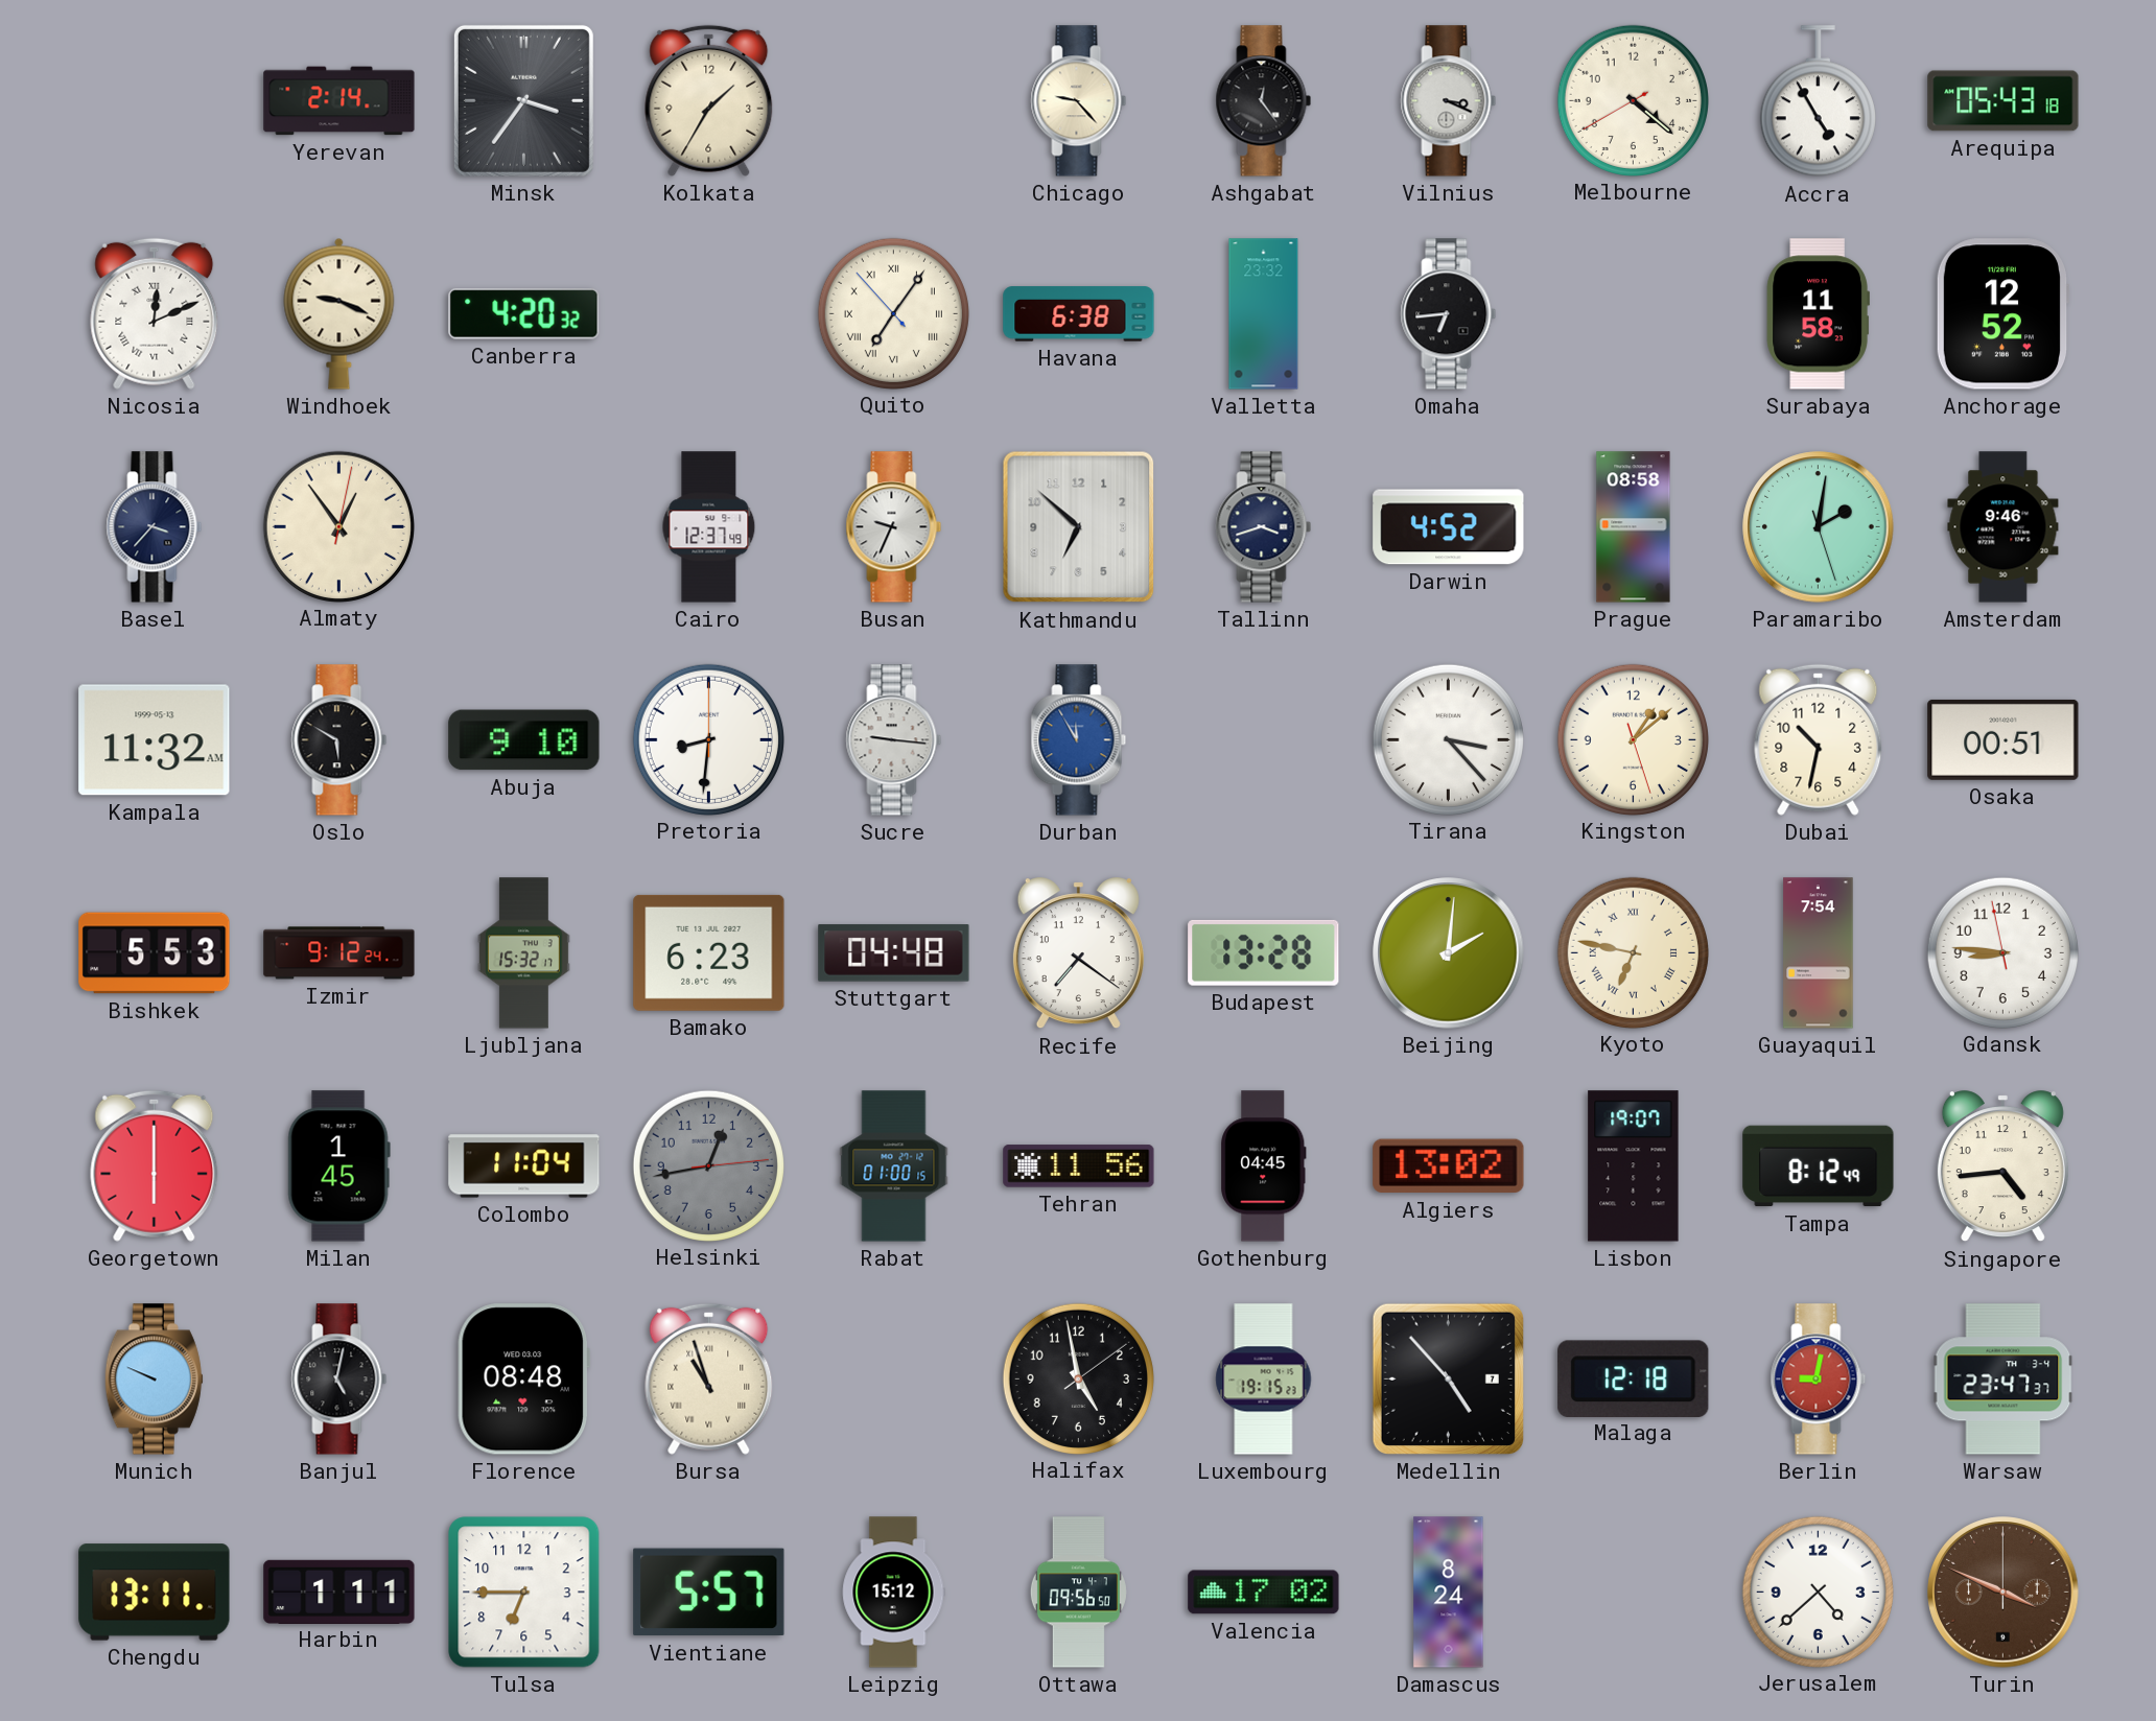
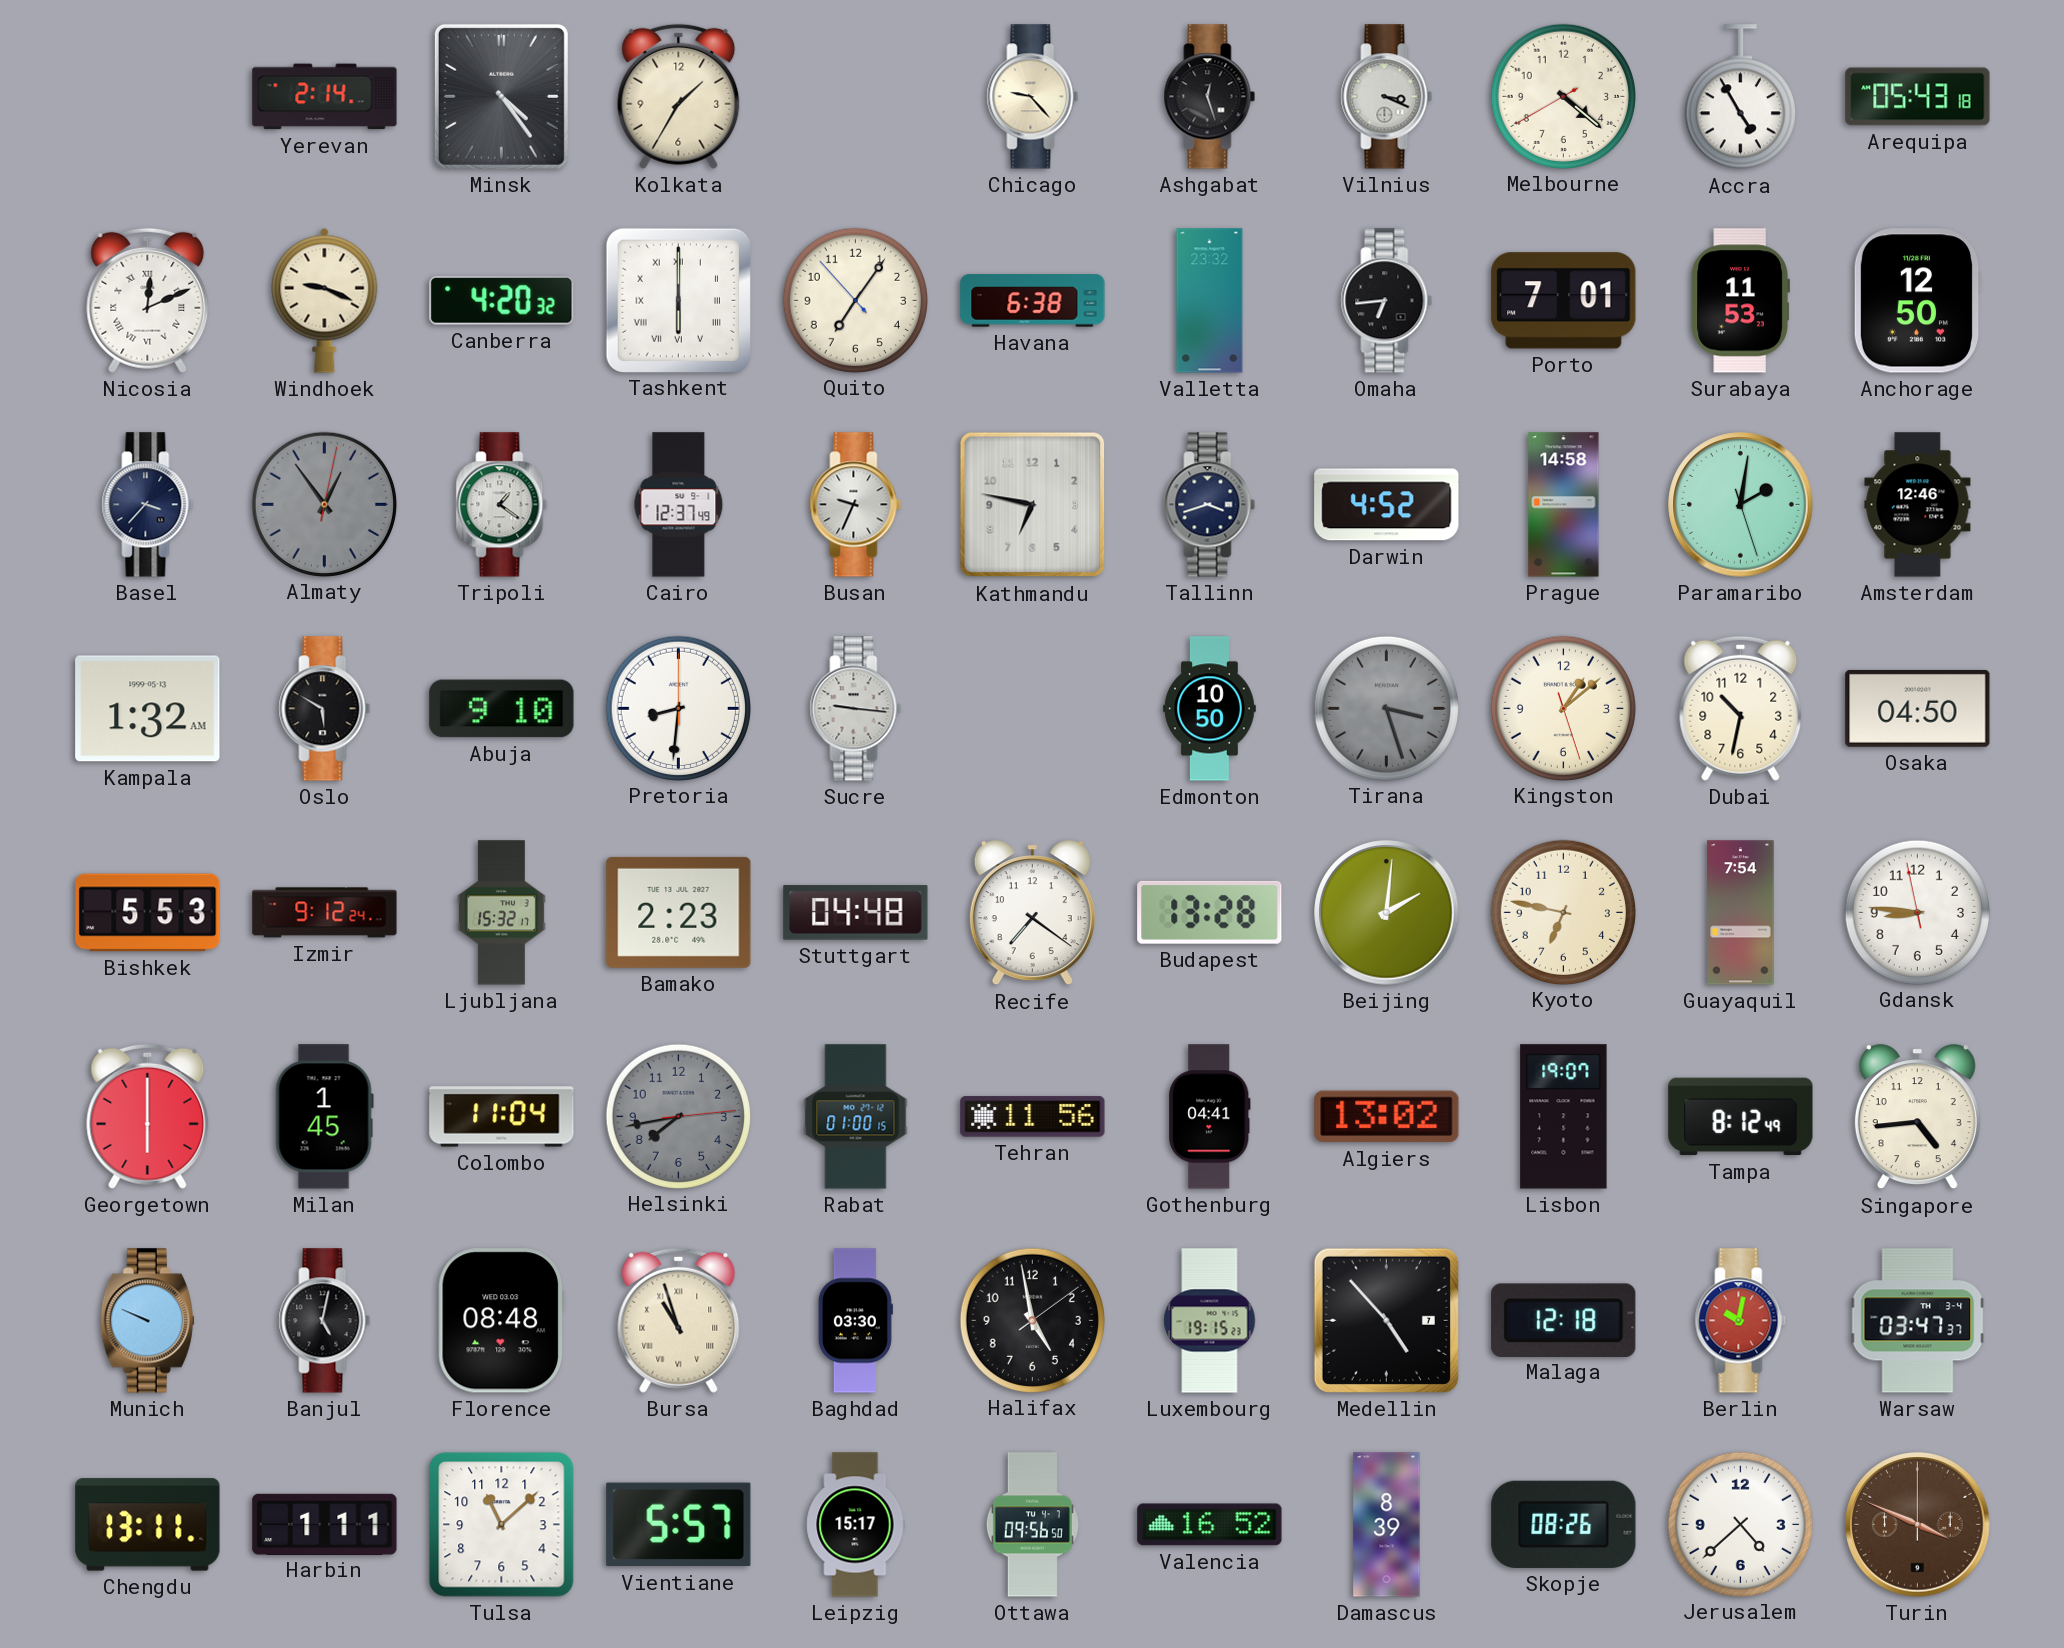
Minsk: 3:36 -> 4:24
Ashgabat: 12:24 -> 12:27
Tashkent: none -> 6:00
Quito numerals: Roman -> Arabic
Porto: none -> 7:01
Surabaya: 11:58 -> 11:53
Anchorage: 12:52 -> 12:50
Almaty dial: cream -> grey
Tripoli: none -> 1:21
Kathmandu: 6:52 -> 6:47
Prague: 08:58 -> 14:58
Amsterdam: 9:46 -> 12:46
Kampala: 11:32 -> 1:32
Durban: 11:55 -> none
Edmonton: none -> 10:50
Tirana: 3:23 -> 3:27
Tirana dial: white -> grey
Osaka: 00:51 -> 04:50
Bamako: 6:23 -> 2:23
Kyoto numerals: Roman -> Arabic
Helsinki: 12:43 -> 7:43
Gothenburg: 04:45 -> 04:41
Baghdad: none -> 03:30
Berlin: 9:02 -> 10:02
Warsaw: 23:47 -> 03:47
Tulsa: 6:45 -> 11:08
Leipzig: 15:12 -> 15:17
Valencia: 17:02 -> 16:52
Damascus: 8:24 -> 8:39
Skopje: none -> 08:26
